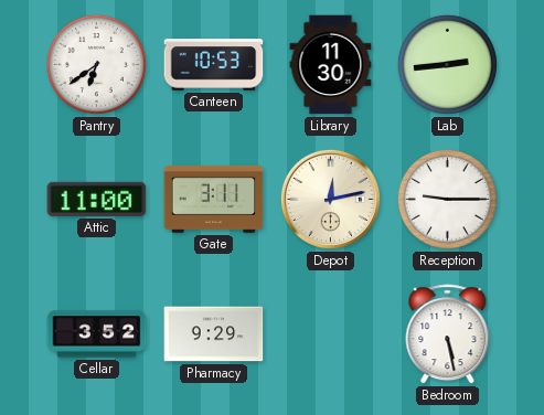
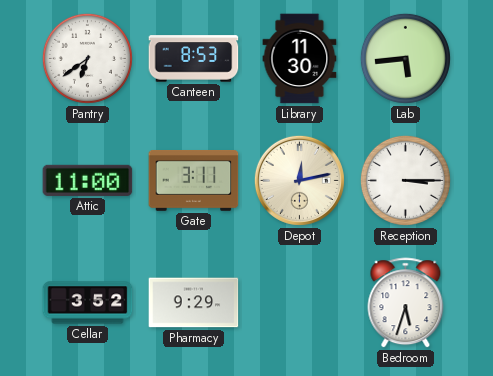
Canteen: 10:53 -> 8:53
Lab: 2:44 -> 5:44
Reception: 9:15 -> 3:15
Bedroom: 5:28 -> 5:33
